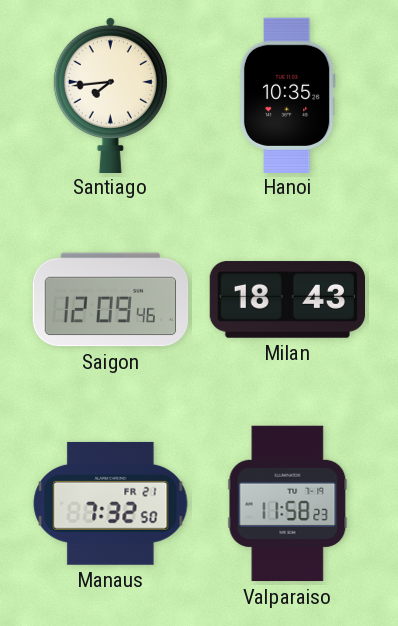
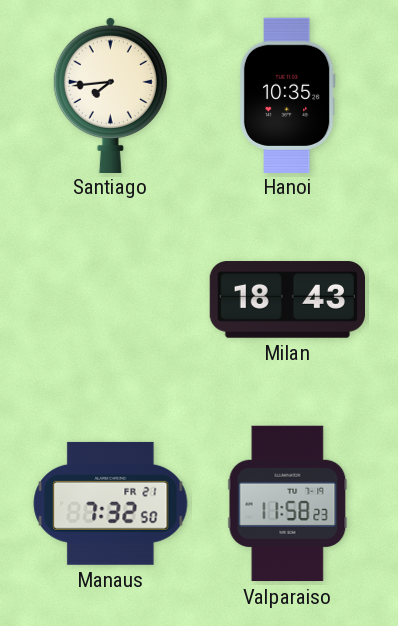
Saigon: 12:09 -> none
